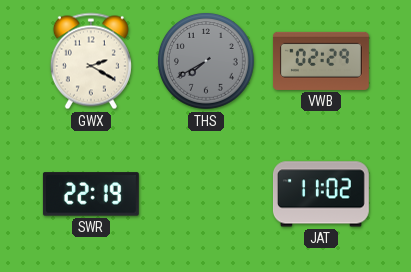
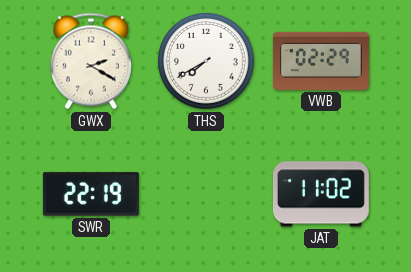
THS dial: grey -> white
